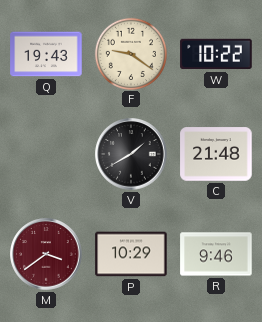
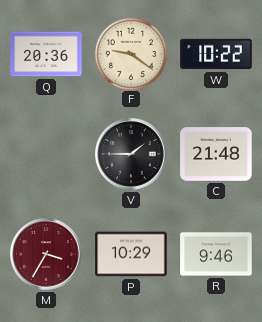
Q: 19:43 -> 20:36
V: 1:40 -> 1:45
M: 3:39 -> 3:35
